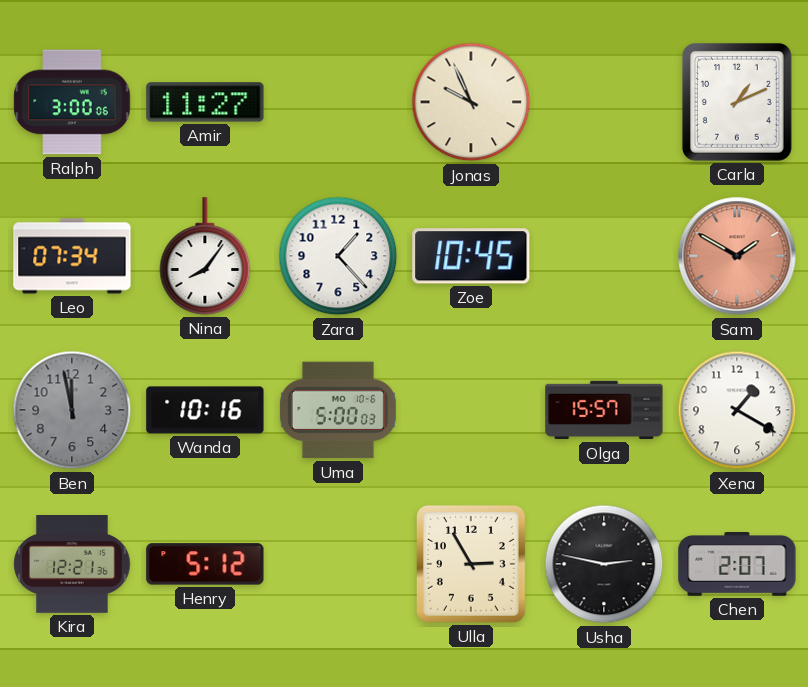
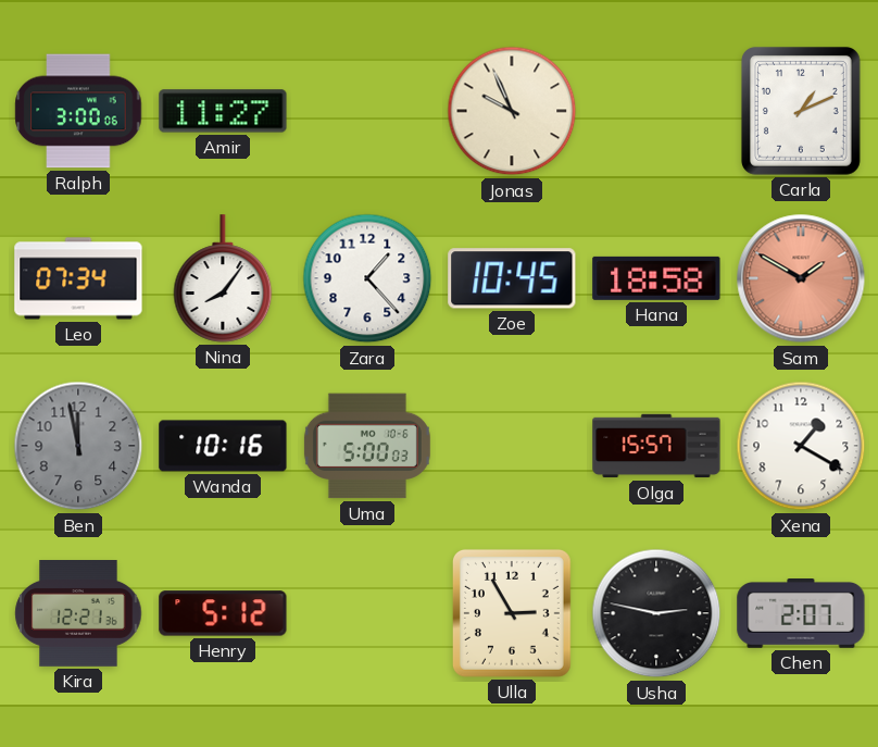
Hana: none -> 18:58
